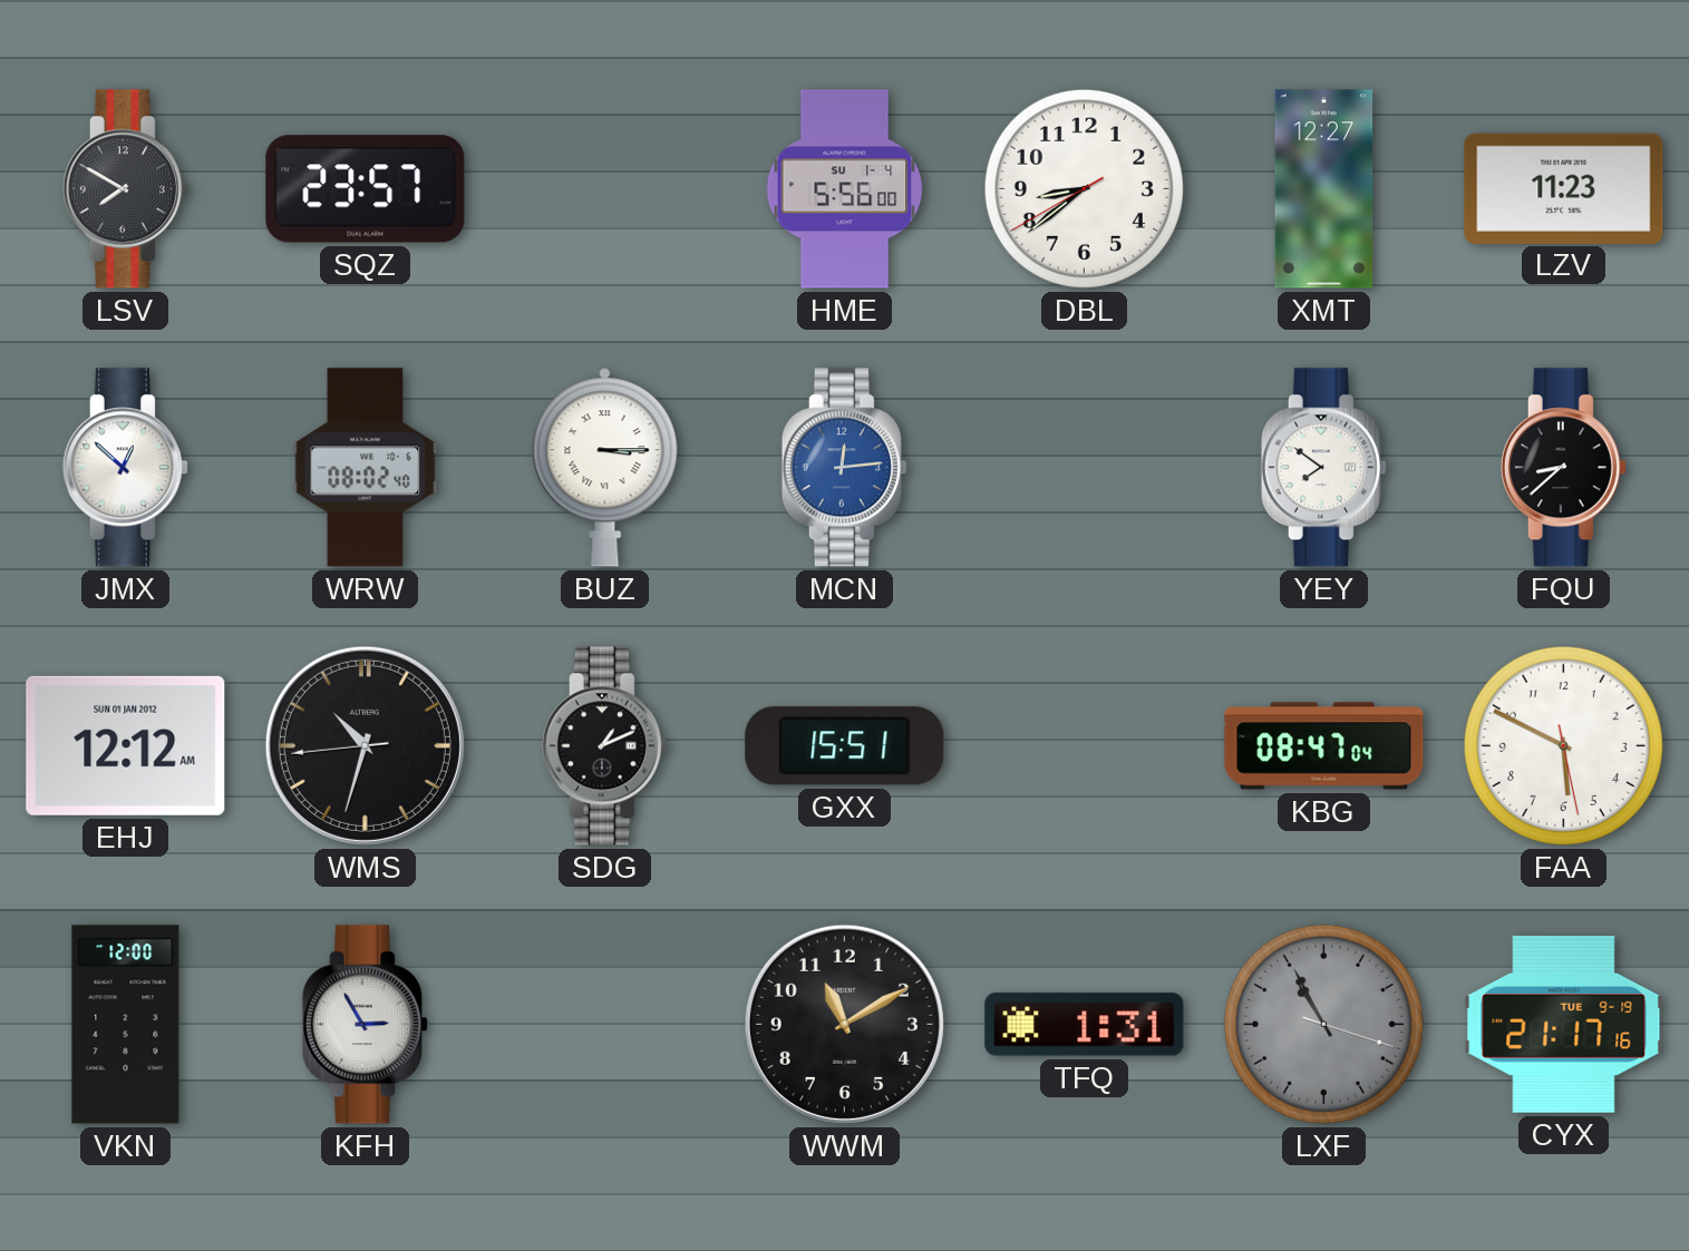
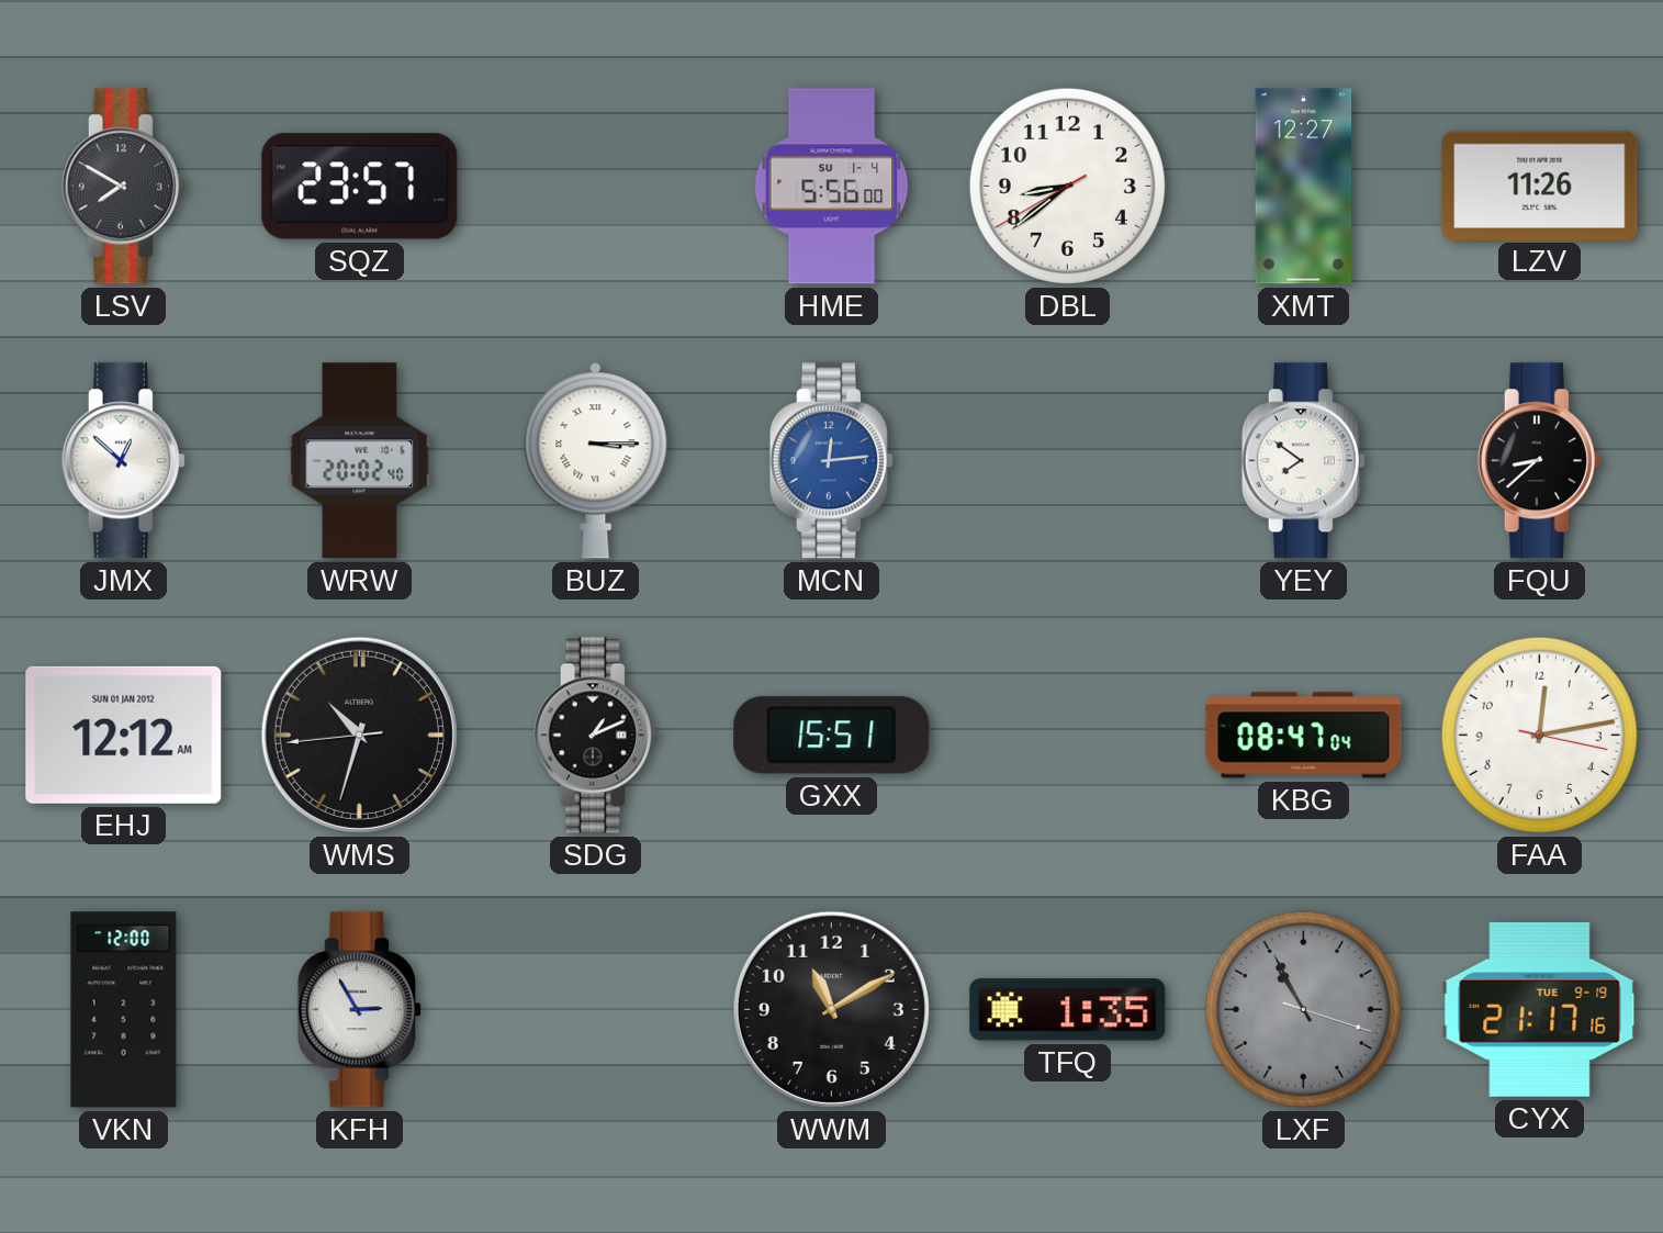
LZV: 11:23 -> 11:26
WRW: 08:02 -> 20:02
FAA: 5:49 -> 12:13
TFQ: 1:31 -> 1:35
